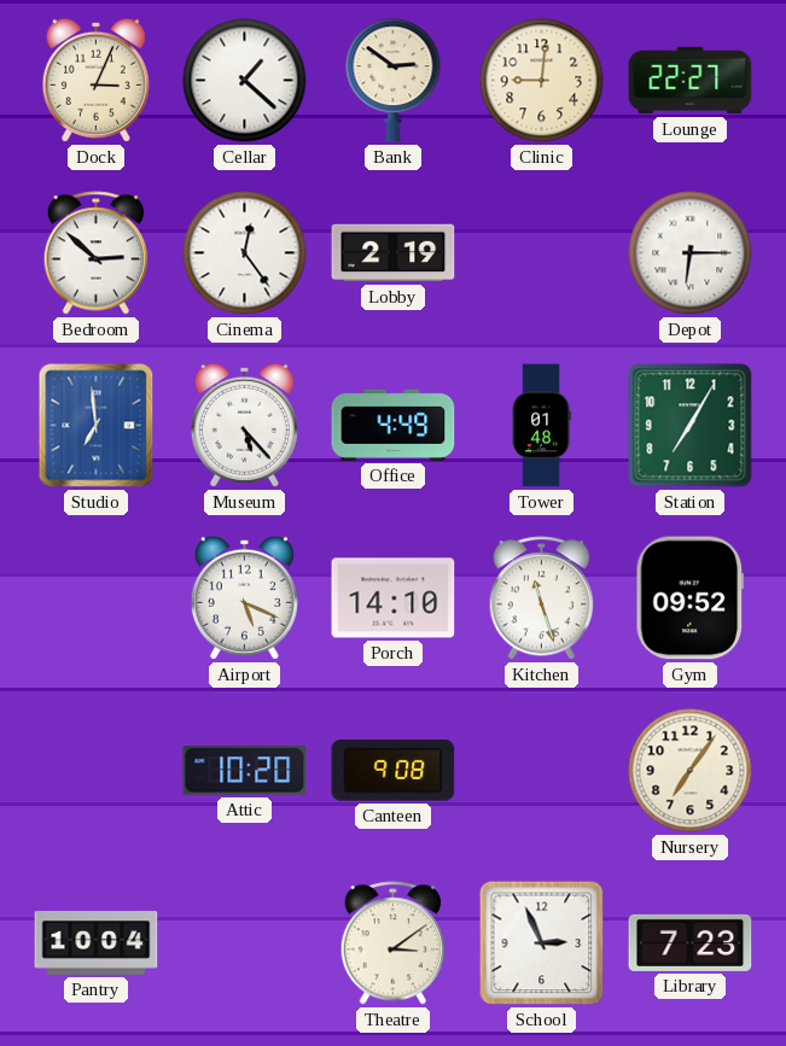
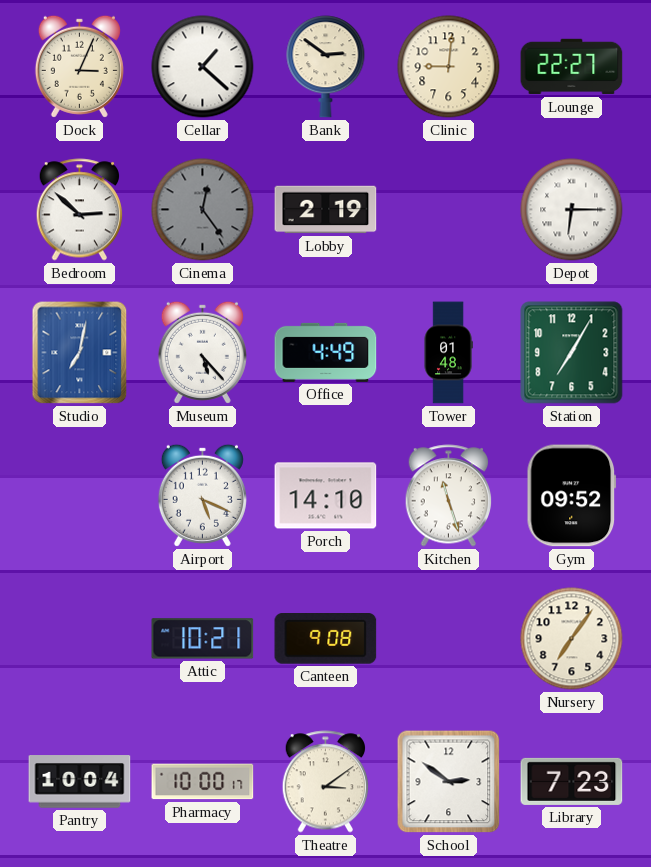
Cinema dial: white -> grey
Studio: 6:59 -> 7:02
Attic: 10:20 -> 10:21
Pharmacy: none -> 10:00
School: 2:56 -> 2:51
